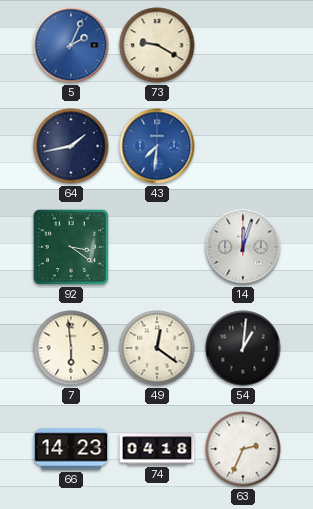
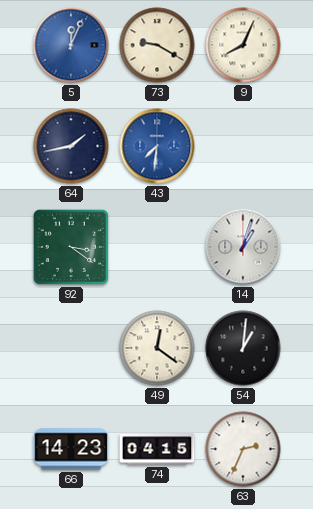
5: 2:04 -> 12:04
9: none -> 8:04
14: 12:03 -> 1:03
7: 5:59 -> none
74: 04:18 -> 04:15
